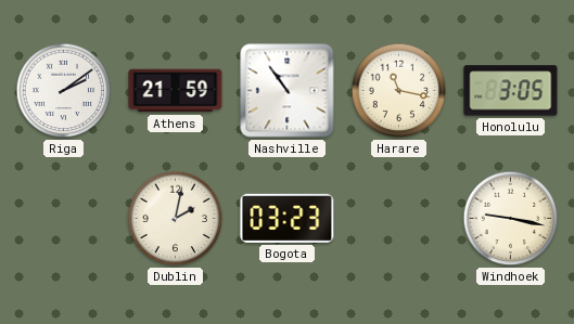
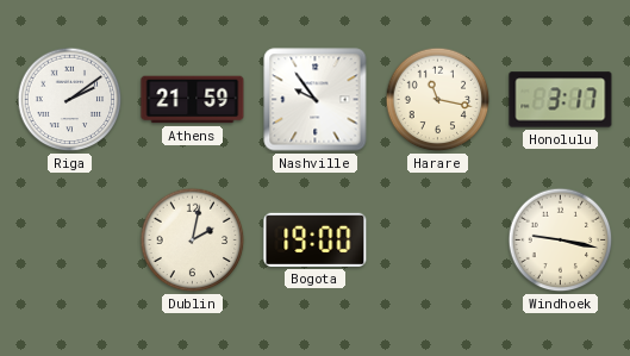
Nashville: 10:54 -> 9:54
Honolulu: 3:05 -> 3:17
Bogota: 03:23 -> 19:00
